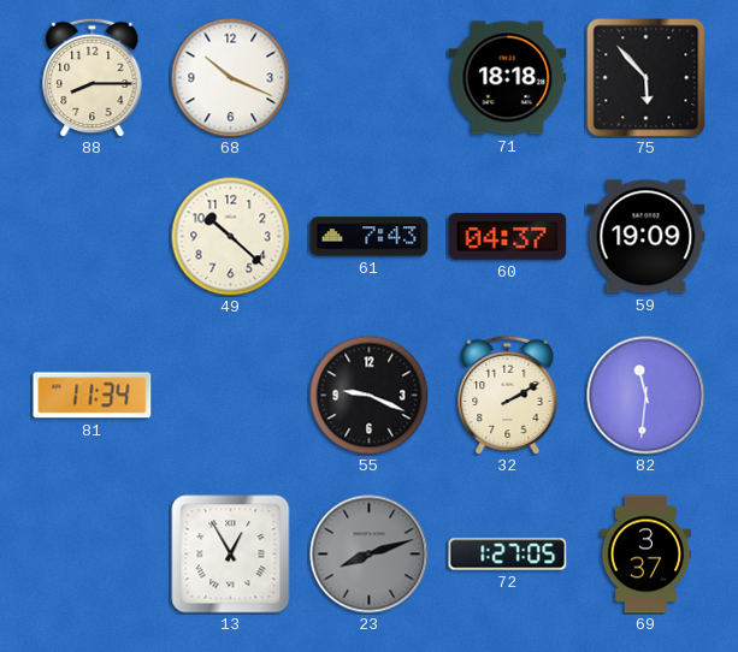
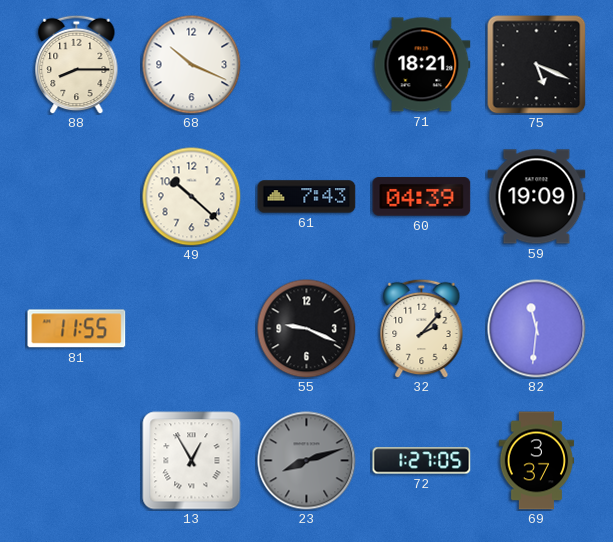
71: 18:18 -> 18:21
75: 5:53 -> 5:19
60: 04:37 -> 04:39
81: 11:34 -> 11:55
32: 2:10 -> 2:07
